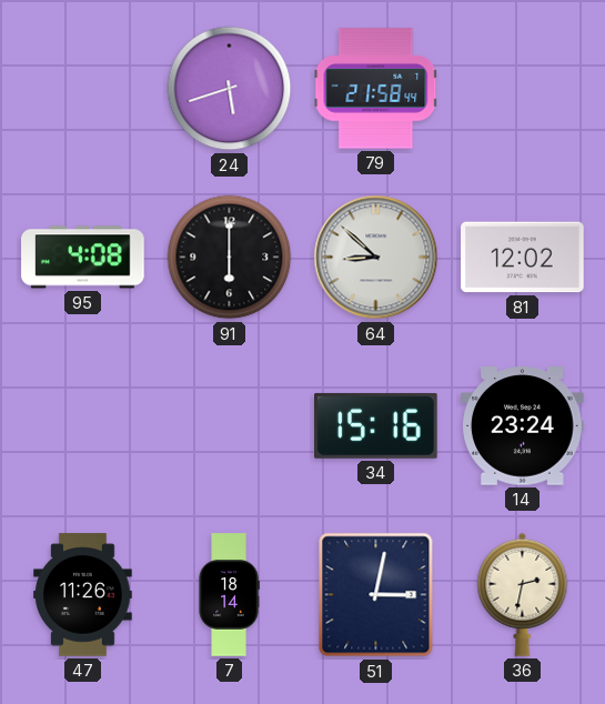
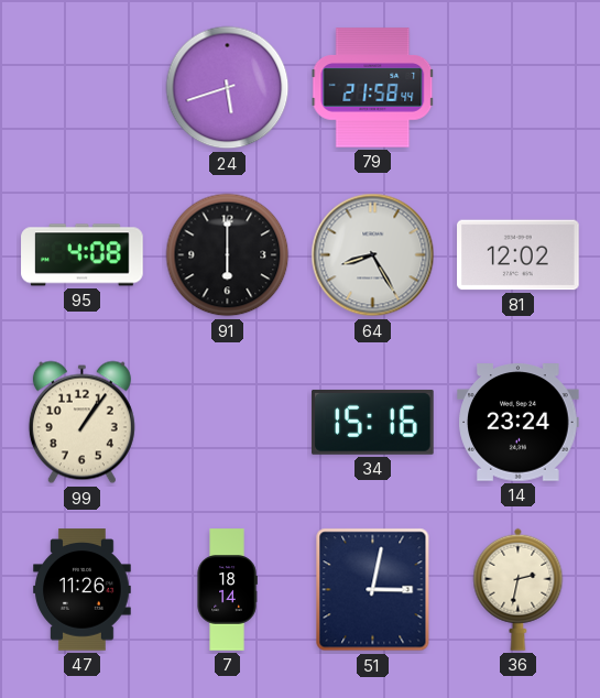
64: 8:52 -> 8:25
99: none -> 1:06
